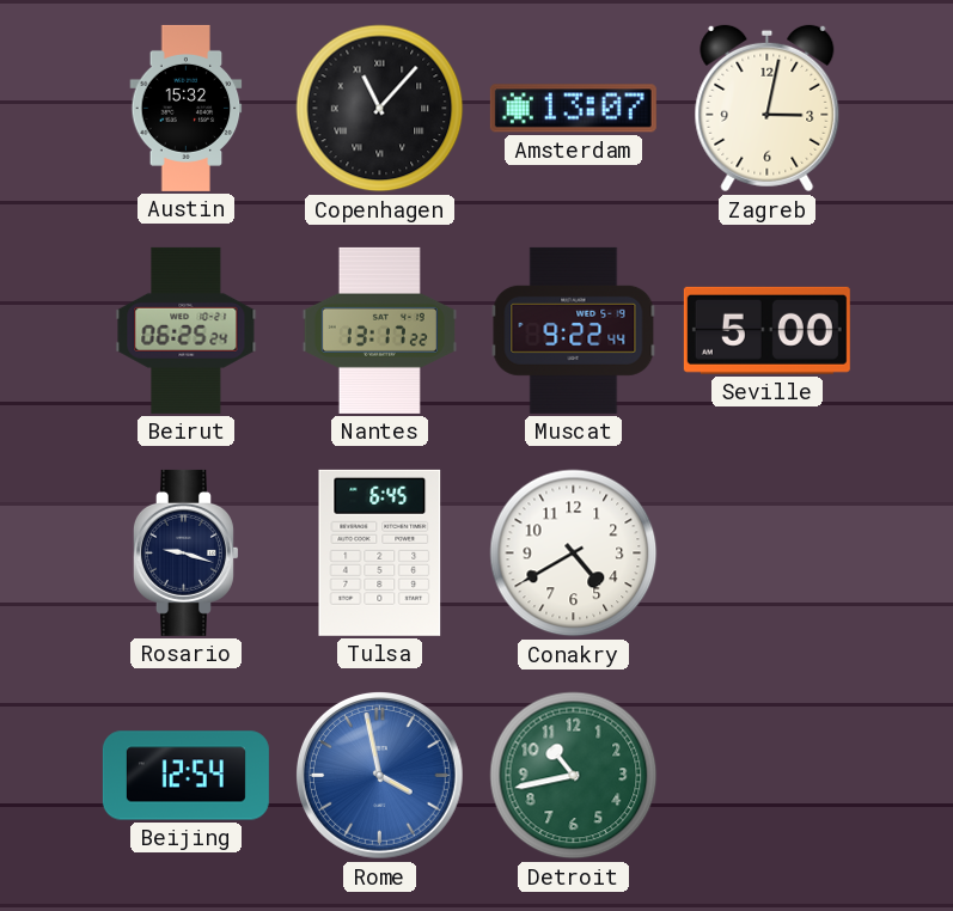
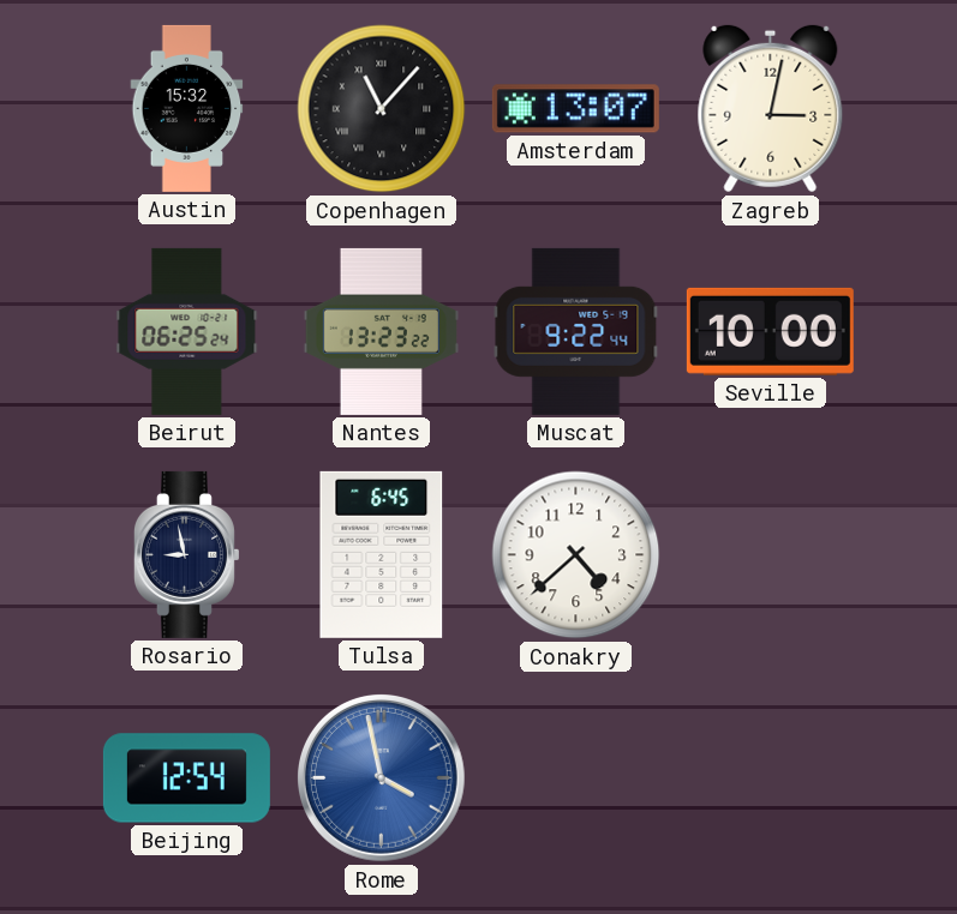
Nantes: 13:17 -> 13:23
Seville: 5:00 -> 10:00
Rosario: 9:18 -> 8:58
Conakry: 4:40 -> 4:38
Detroit: 10:43 -> none
